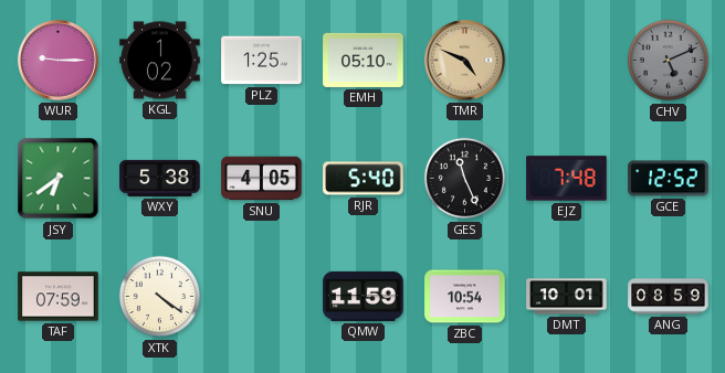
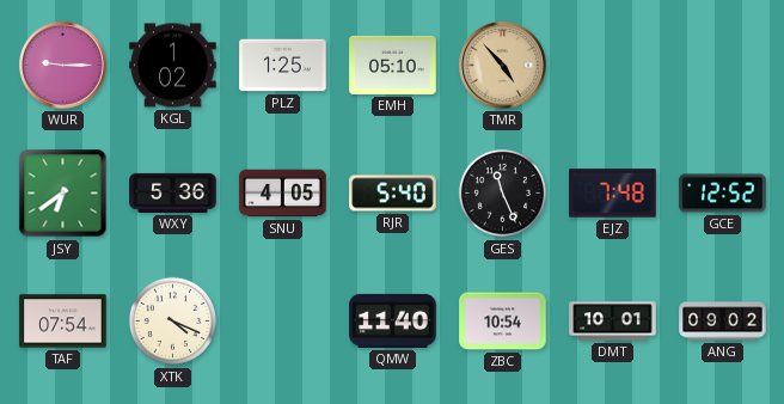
TMR: 4:49 -> 4:53
CHV: 5:11 -> none
WXY: 5:38 -> 5:36
TAF: 07:59 -> 07:54
XTK: 4:21 -> 4:19
QMW: 11:59 -> 11:40
ANG: 08:59 -> 09:02
